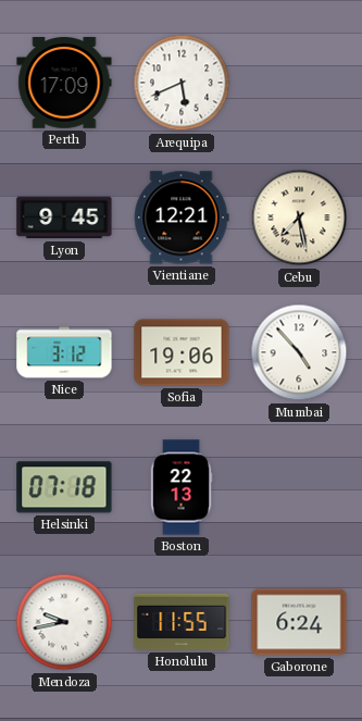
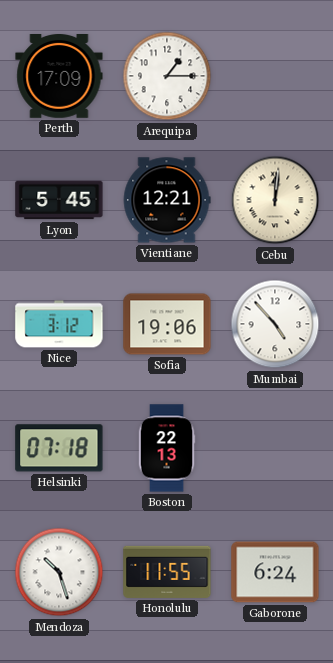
Arequipa: 5:41 -> 1:15
Lyon: 9:45 -> 5:45
Cebu: 7:28 -> 12:01
Mendoza: 9:43 -> 10:27
